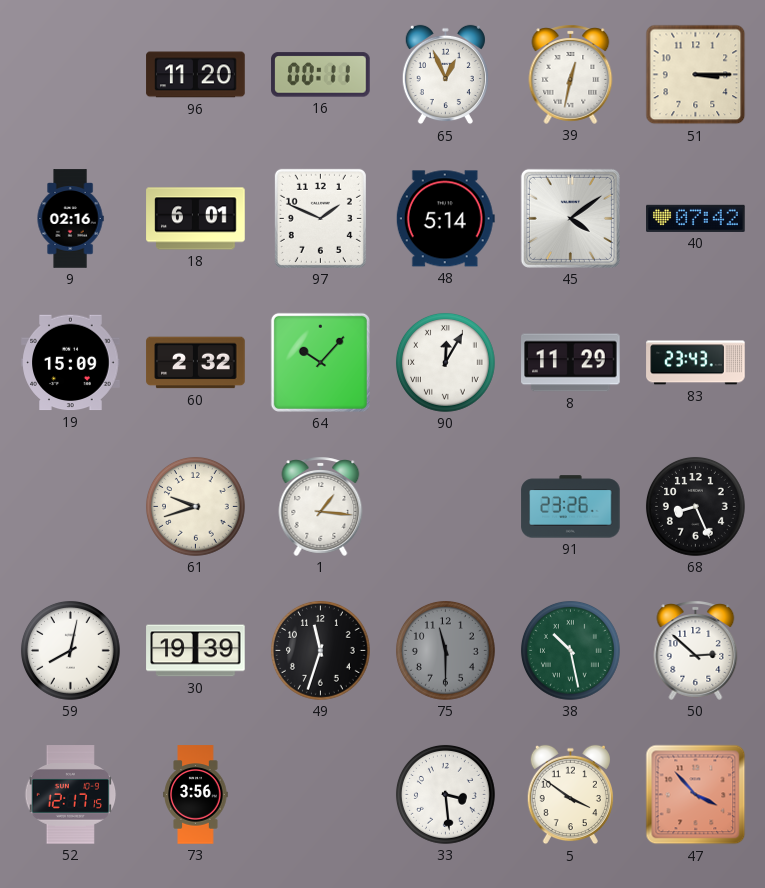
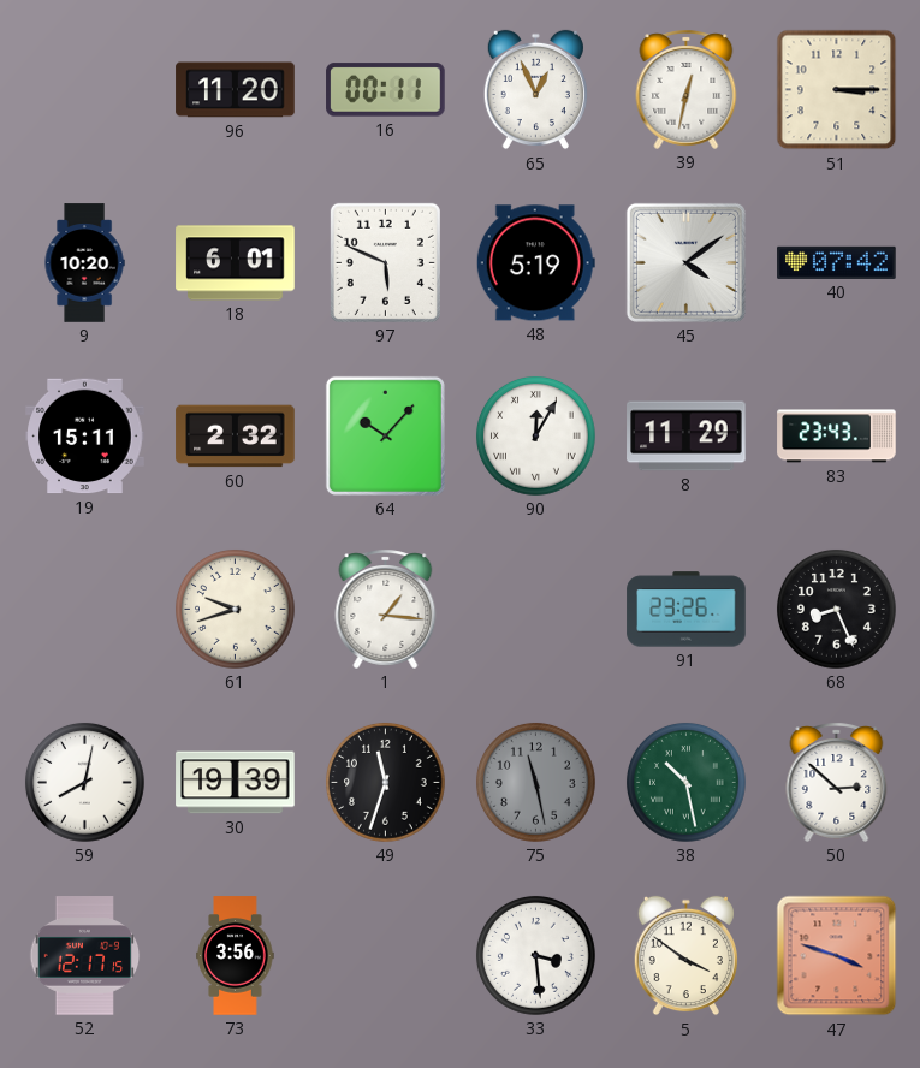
9: 02:16 -> 10:20
97: 1:49 -> 5:49
48: 5:14 -> 5:19
19: 15:09 -> 15:11
75: 11:30 -> 11:28
47: 3:53 -> 3:48
